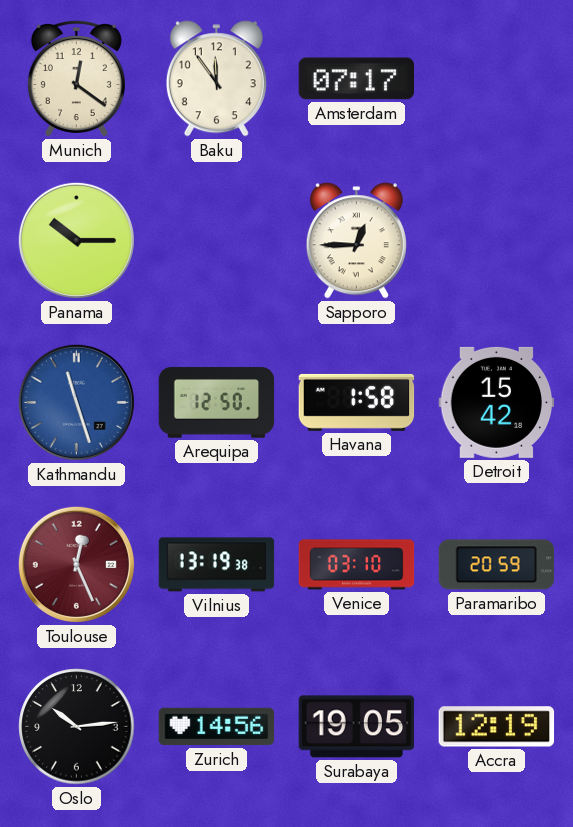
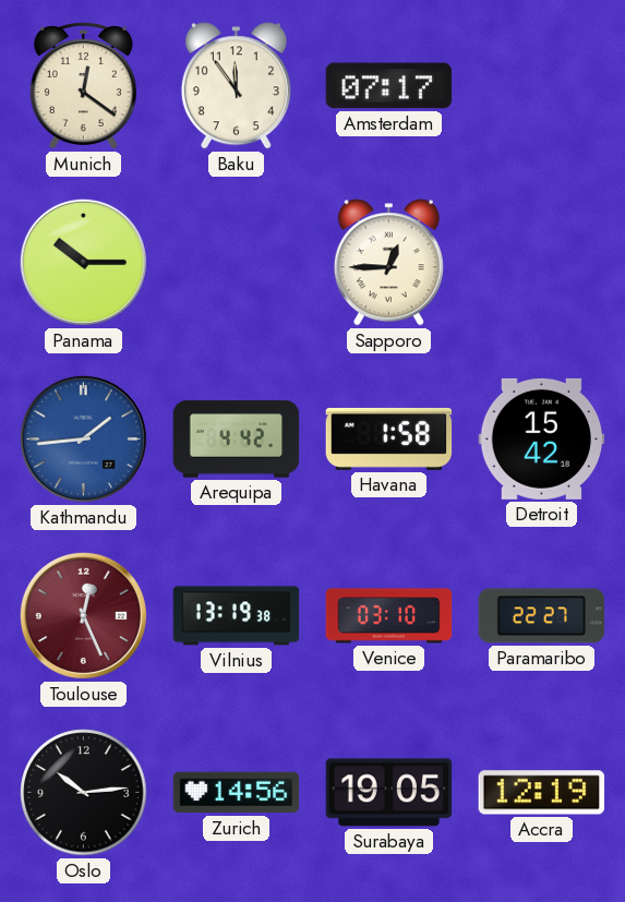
Kathmandu: 11:27 -> 1:44
Arequipa: 12:50 -> 4:42
Paramaribo: 20:59 -> 22:27
